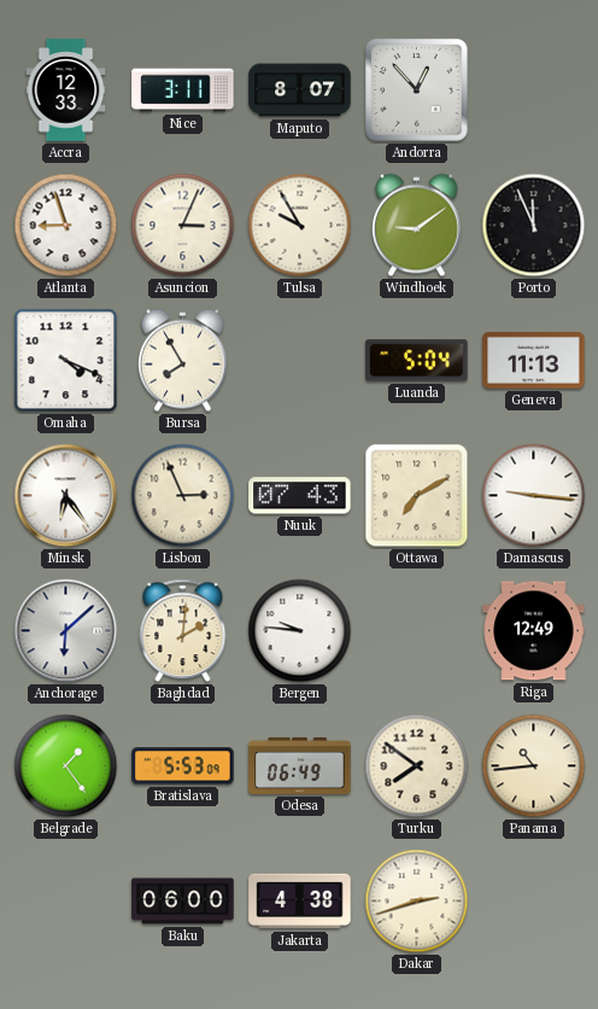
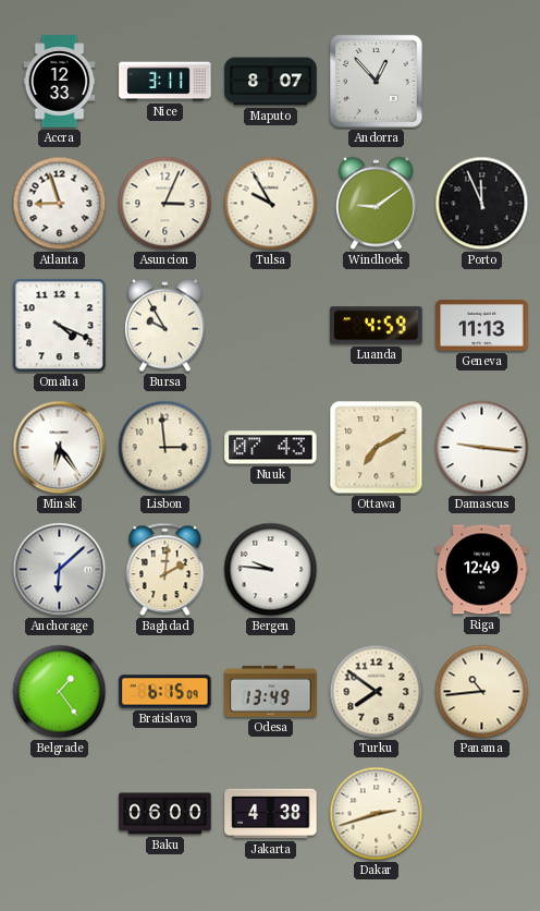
Bursa: 7:55 -> 9:55
Luanda: 5:04 -> 4:59
Lisbon: 2:56 -> 2:59
Bratislava: 5:53 -> 6:15
Odesa: 06:49 -> 13:49
